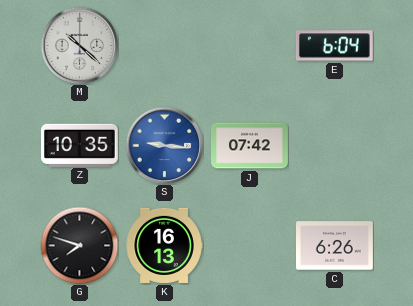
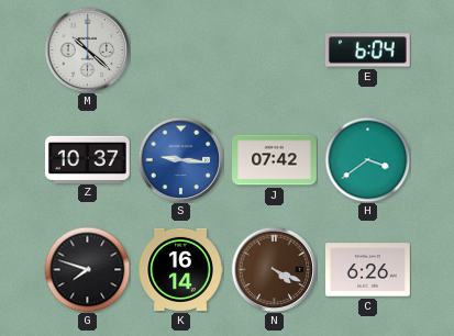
Z: 10:35 -> 10:37
H: none -> 3:39
K: 16:13 -> 16:14
N: none -> 4:19
